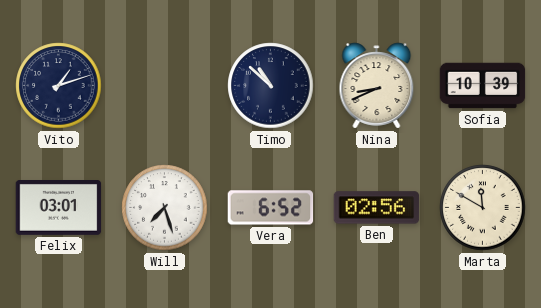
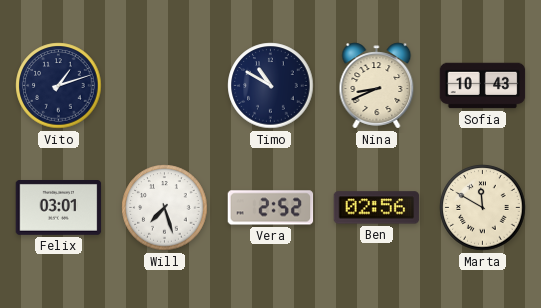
Timo: 10:52 -> 10:50
Sofia: 10:39 -> 10:43
Vera: 6:52 -> 2:52
